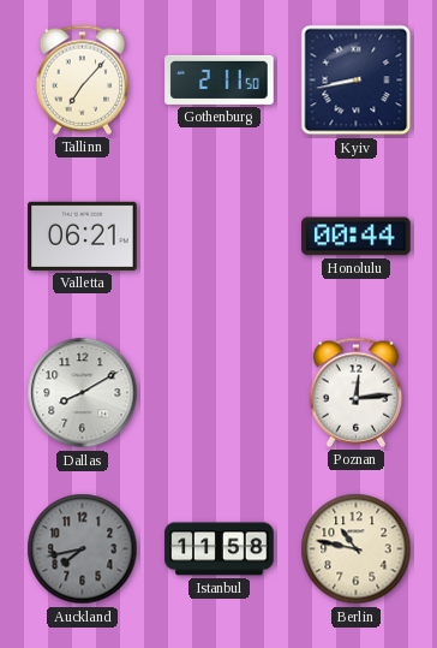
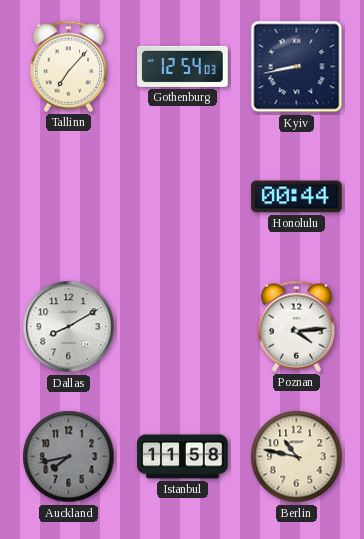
Gothenburg: 2:11 -> 12:54
Valletta: 06:21 -> none
Poznan: 12:14 -> 4:14
